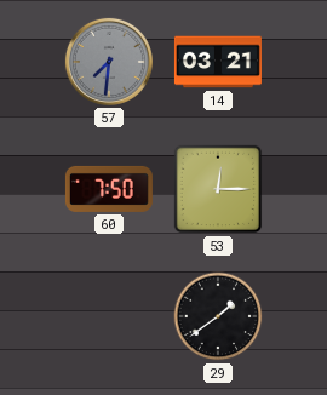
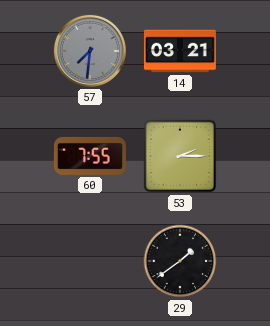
60: 7:50 -> 7:55
53: 12:15 -> 2:15
